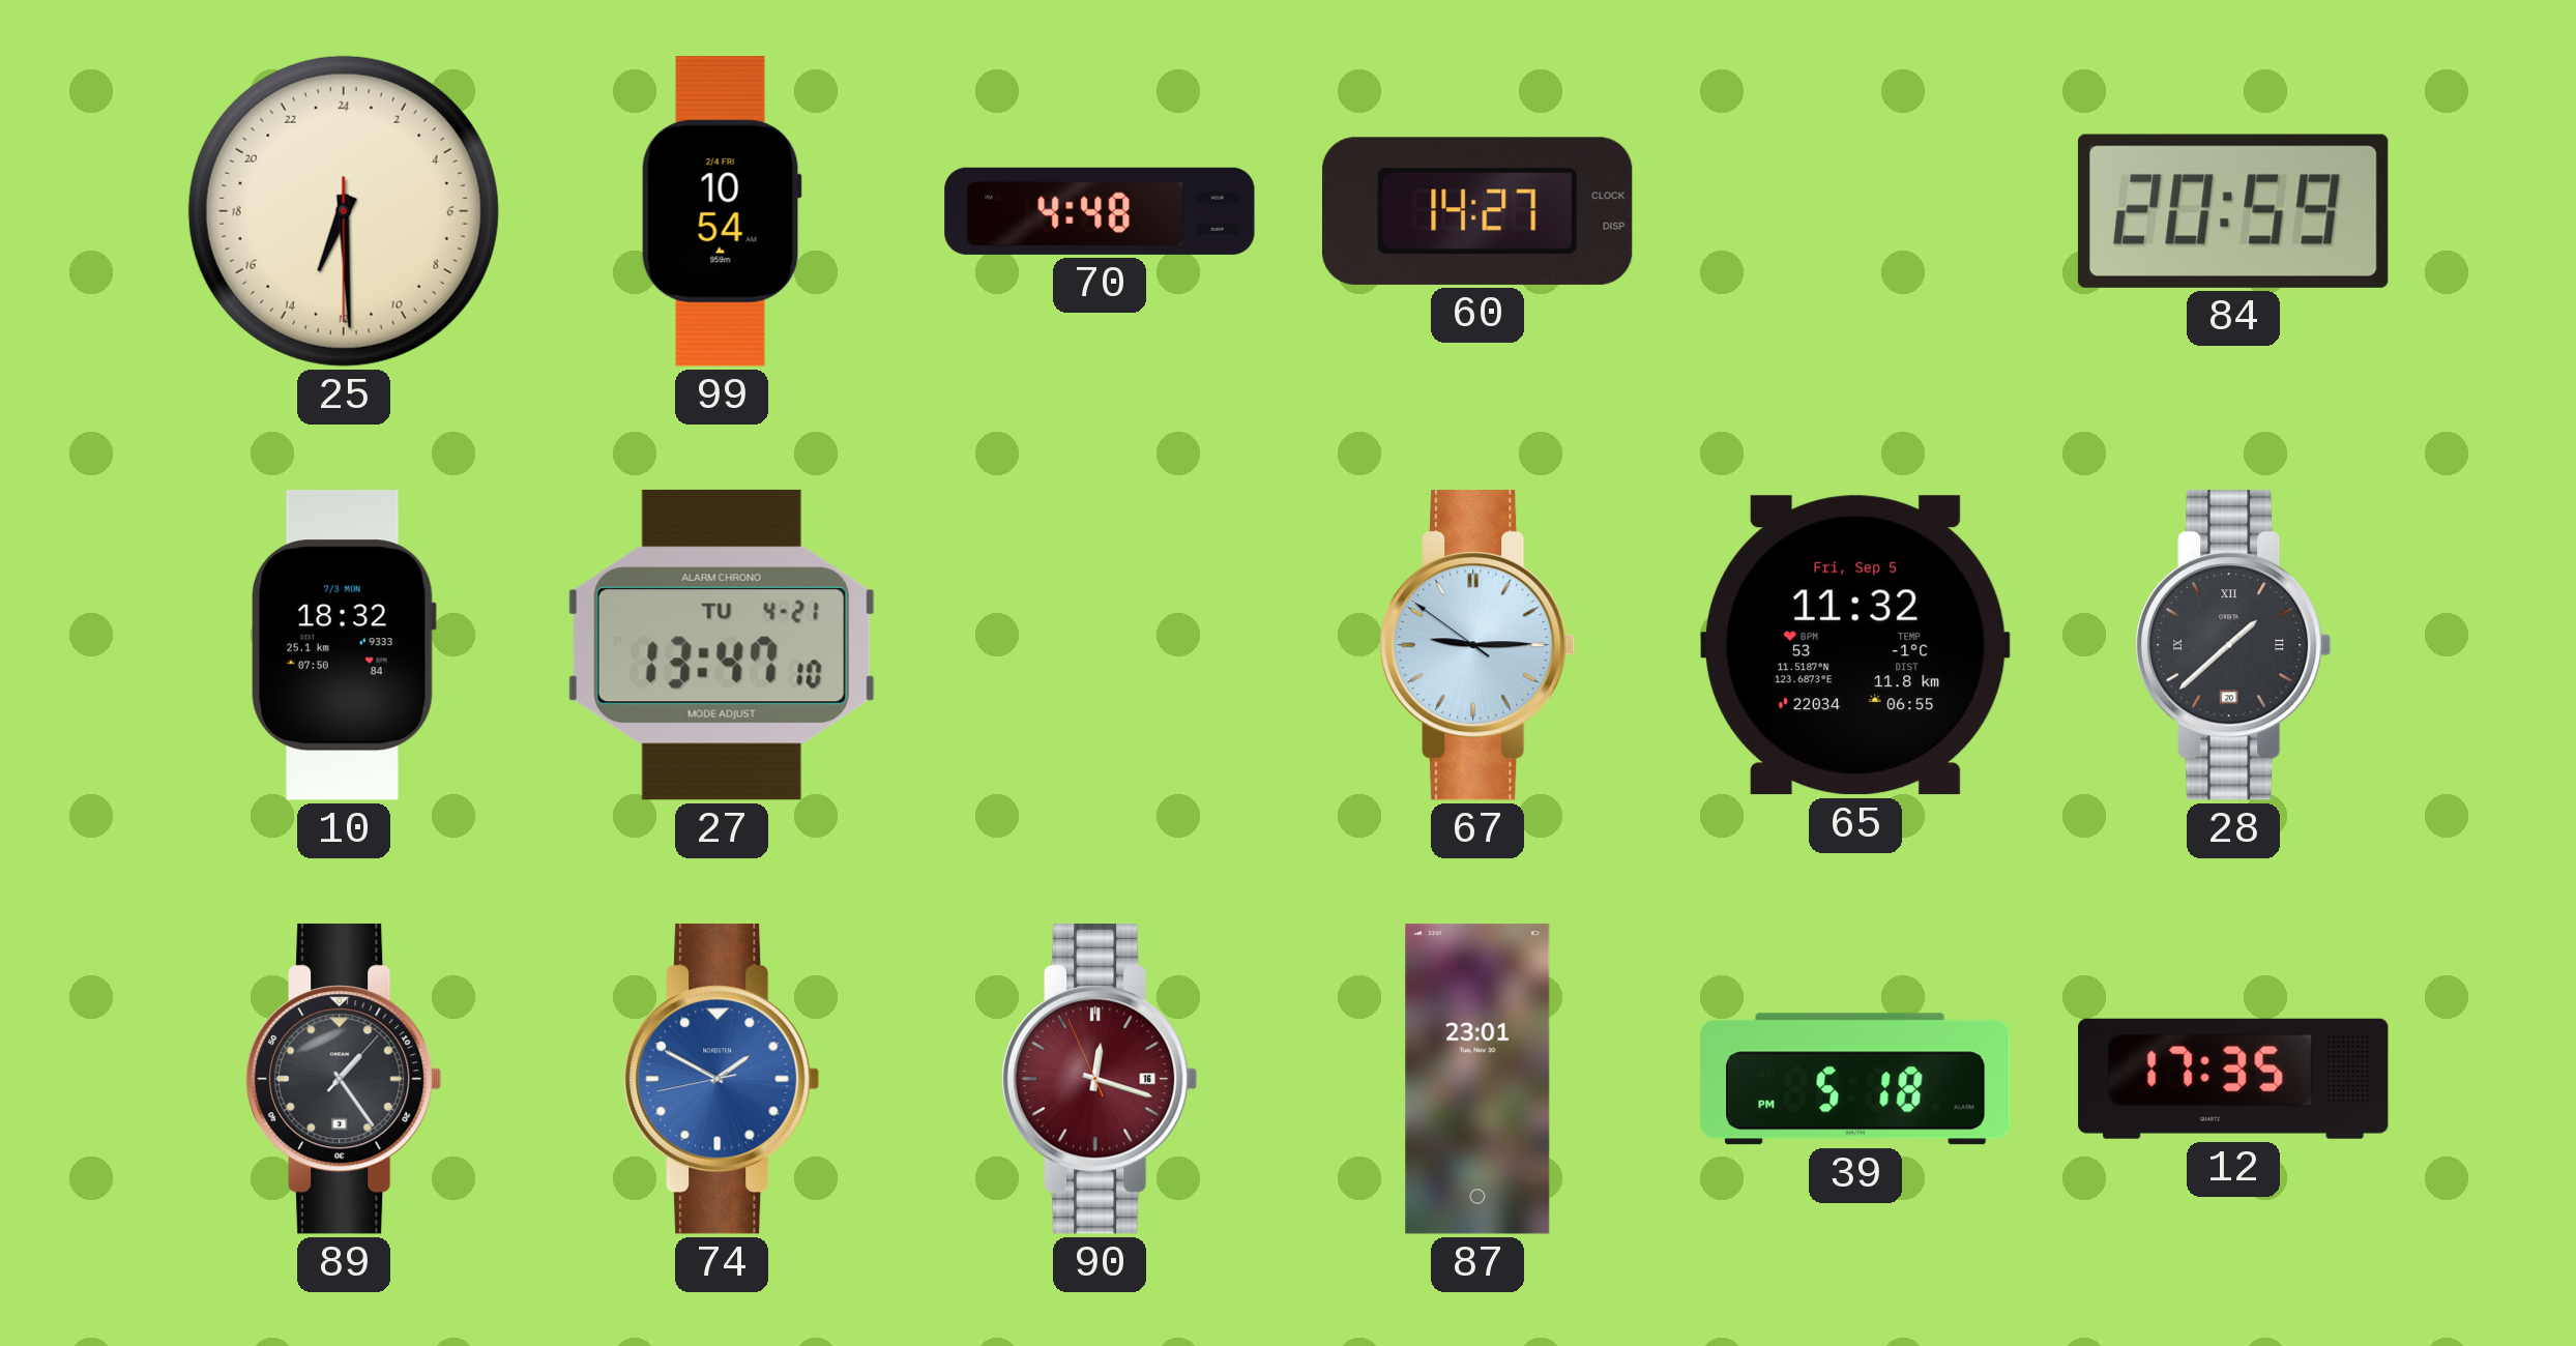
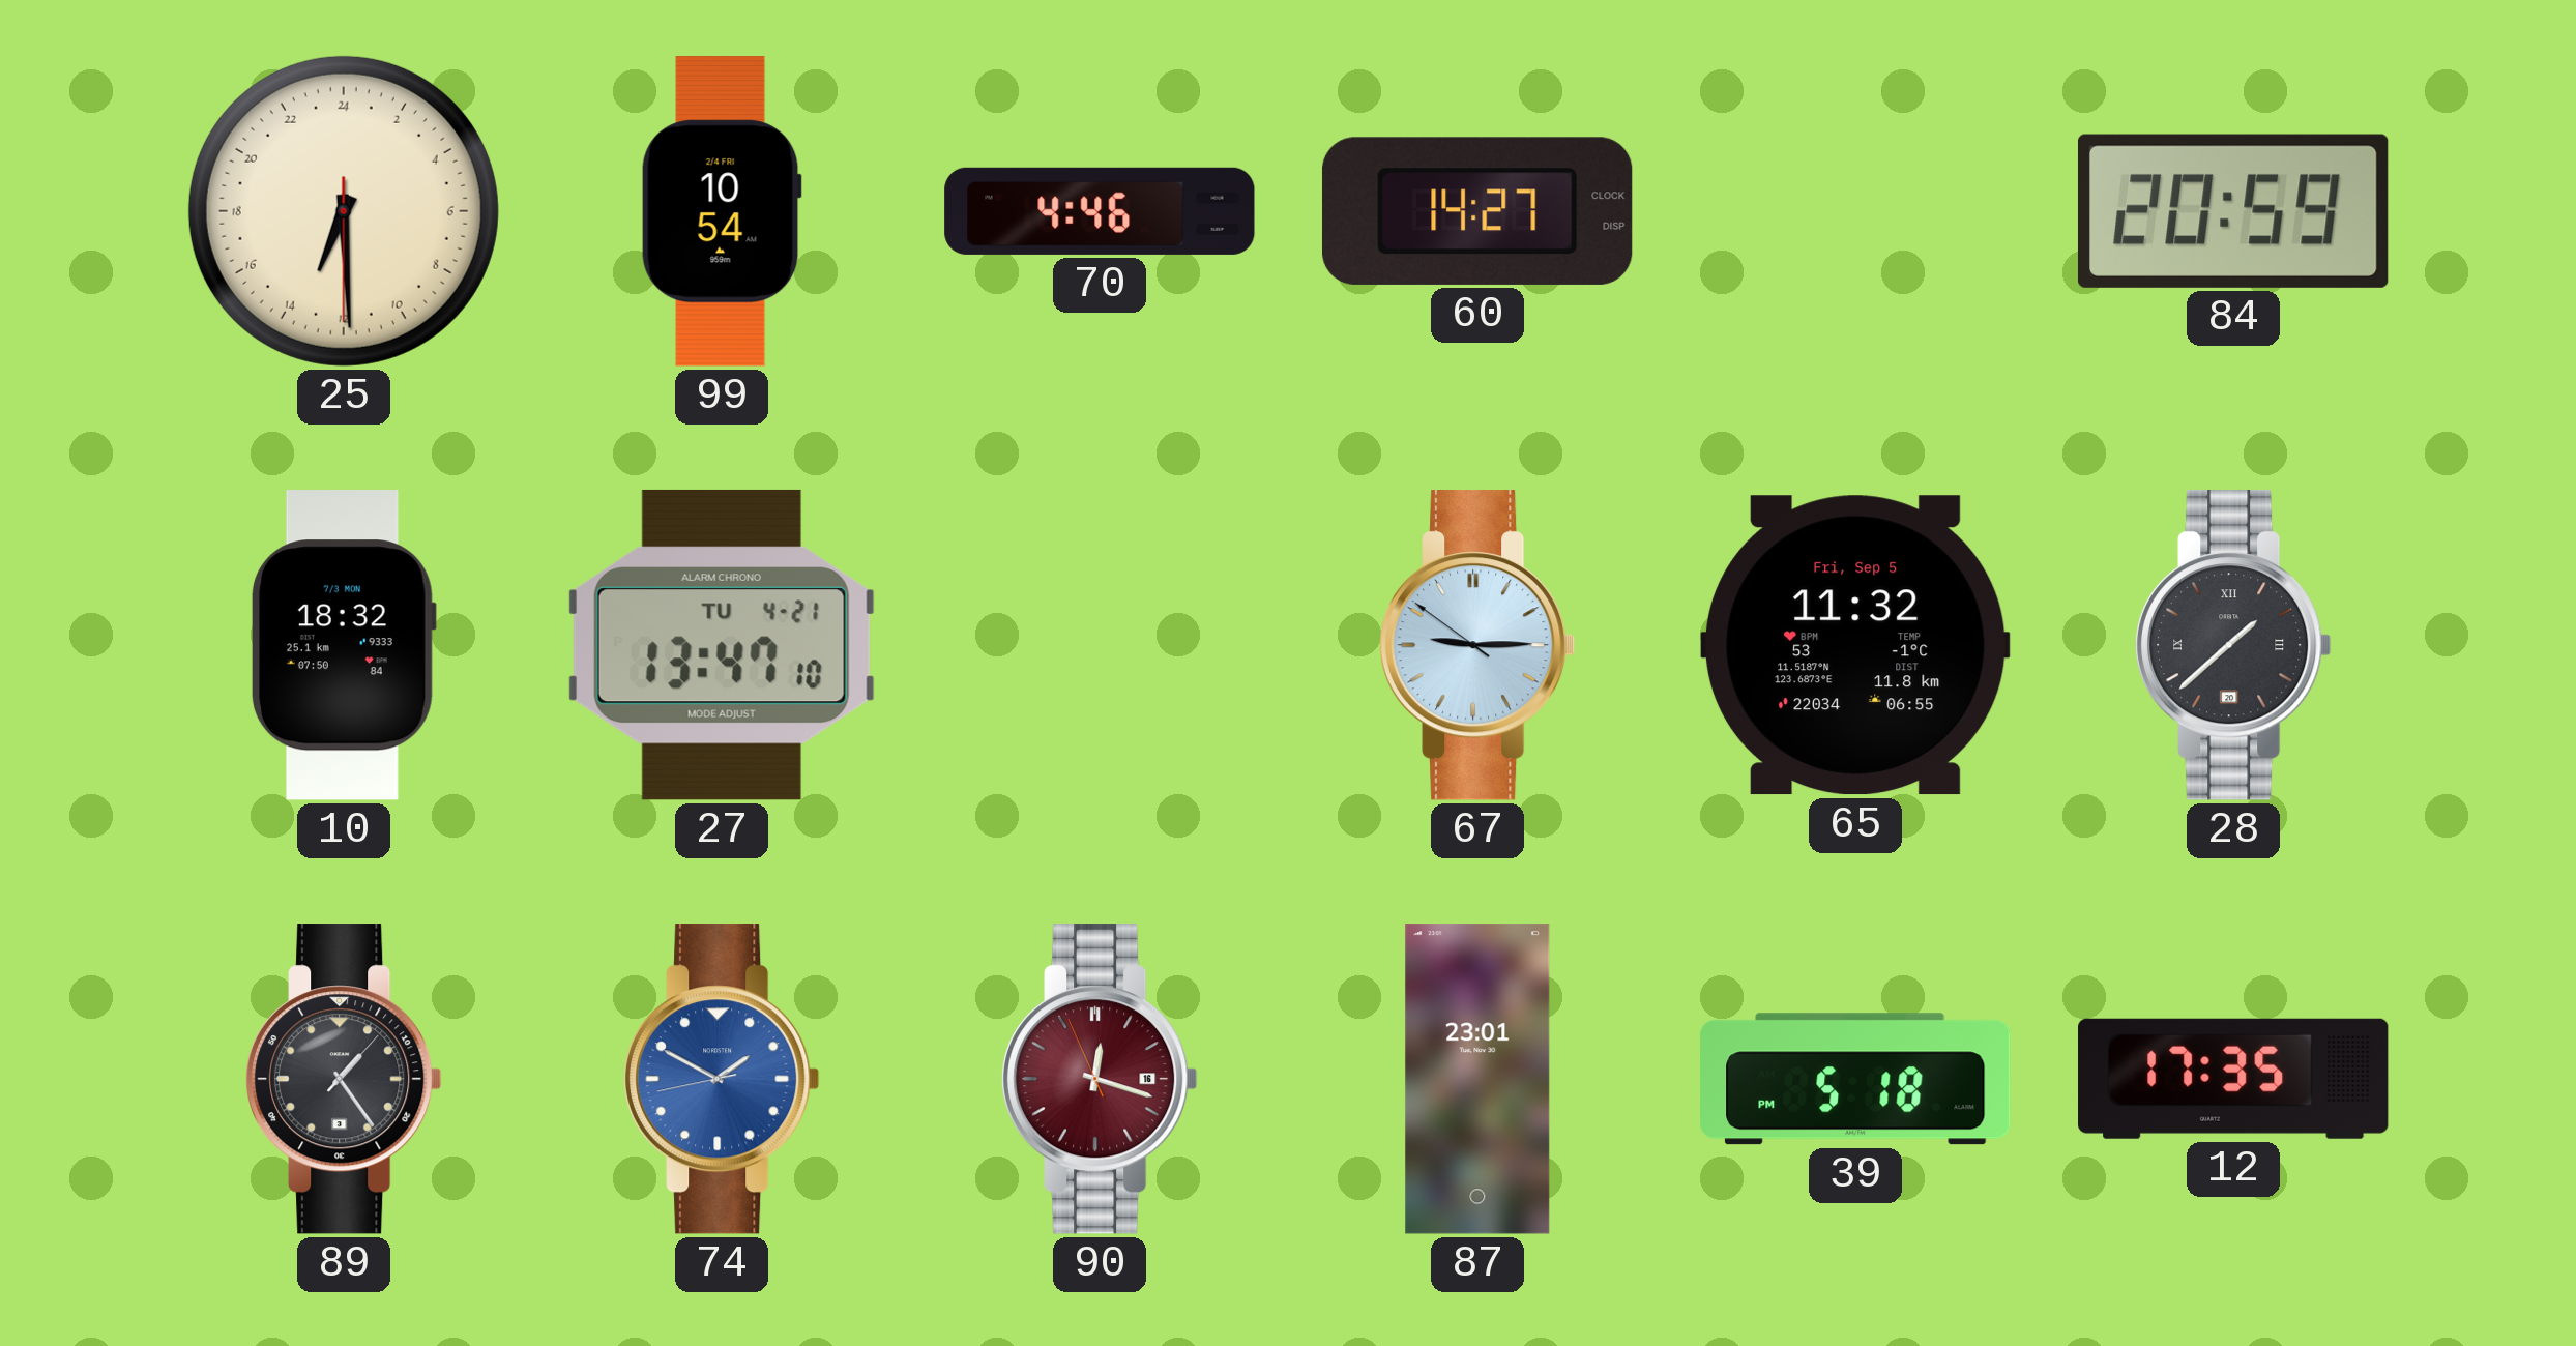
70: 4:48 -> 4:46
